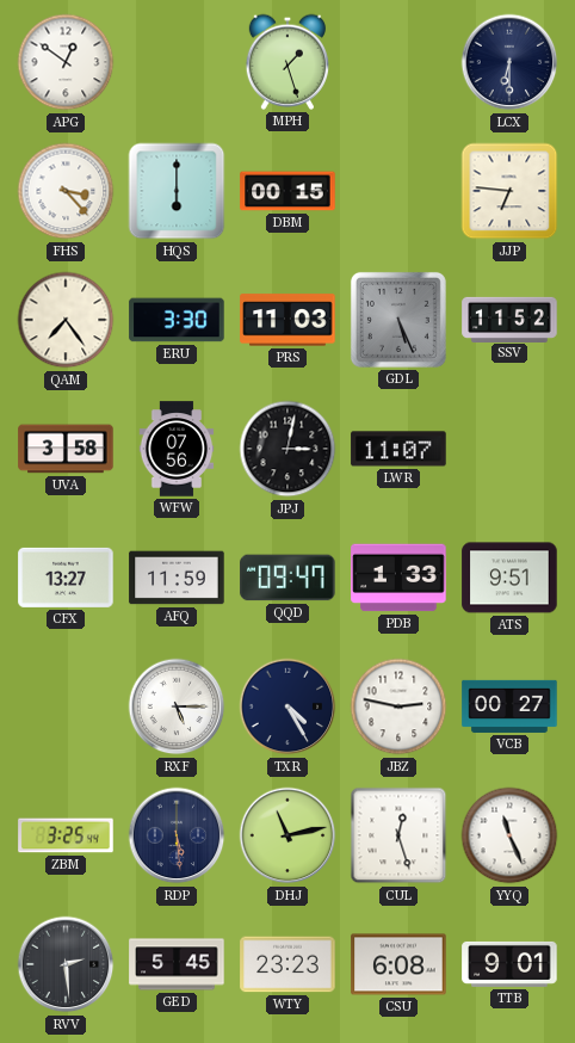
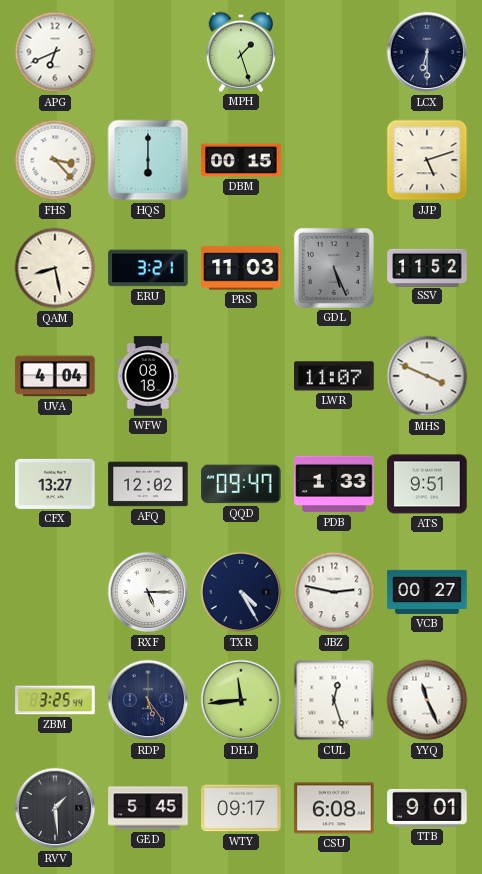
APG: 12:51 -> 6:41
JJP: 6:46 -> 5:12
QAM: 7:24 -> 8:28
ERU: 3:30 -> 3:21
UVA: 3:58 -> 4:04
WFW: 07:56 -> 08:18
JPJ: 3:02 -> none
MHS: none -> 3:49
AFQ: 11:59 -> 12:02
RDP: 5:29 -> 5:24
DHJ: 11:13 -> 11:44
RVV: 2:29 -> 1:29
WTY: 23:23 -> 09:17
